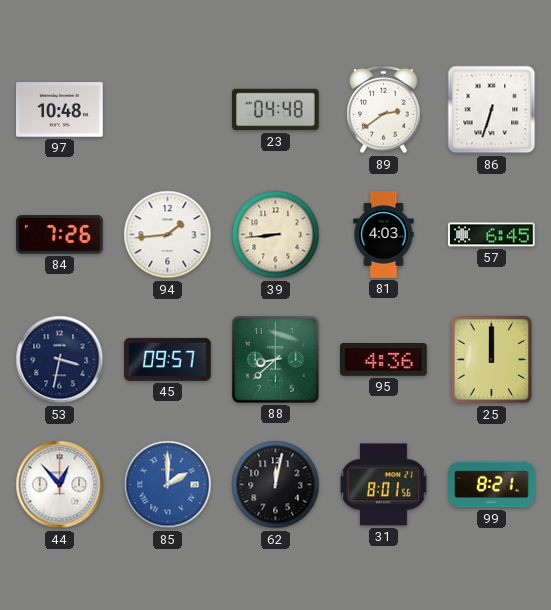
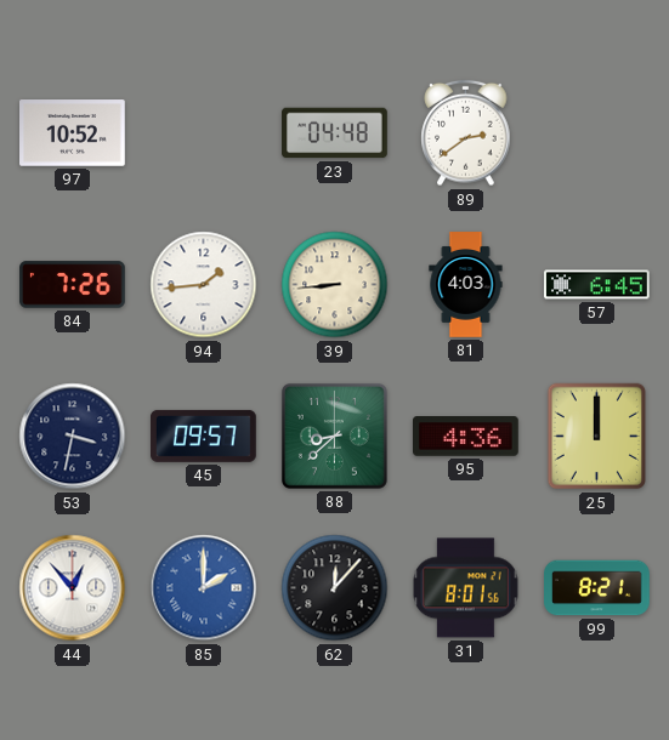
97: 10:48 -> 10:52
86: 6:33 -> none
62: 12:02 -> 12:07
